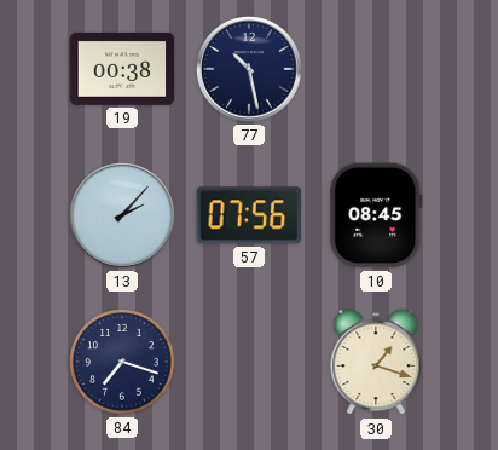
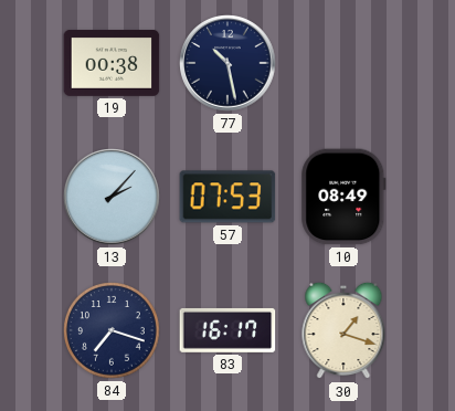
57: 07:56 -> 07:53
10: 08:45 -> 08:49
83: none -> 16:17
